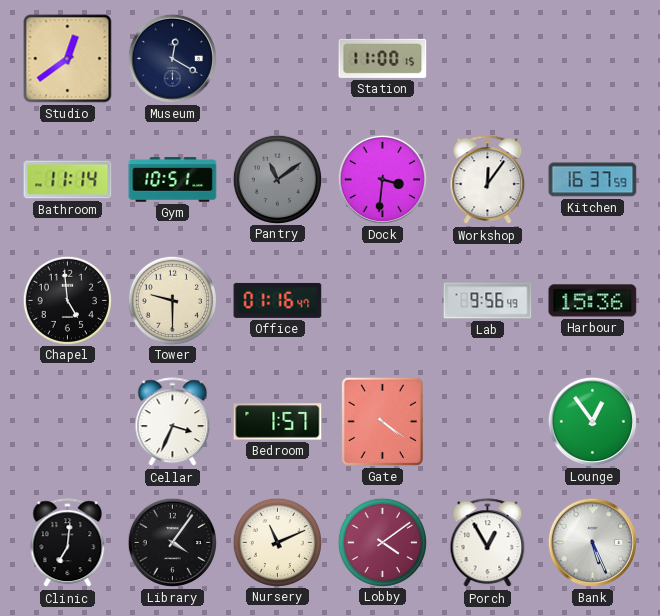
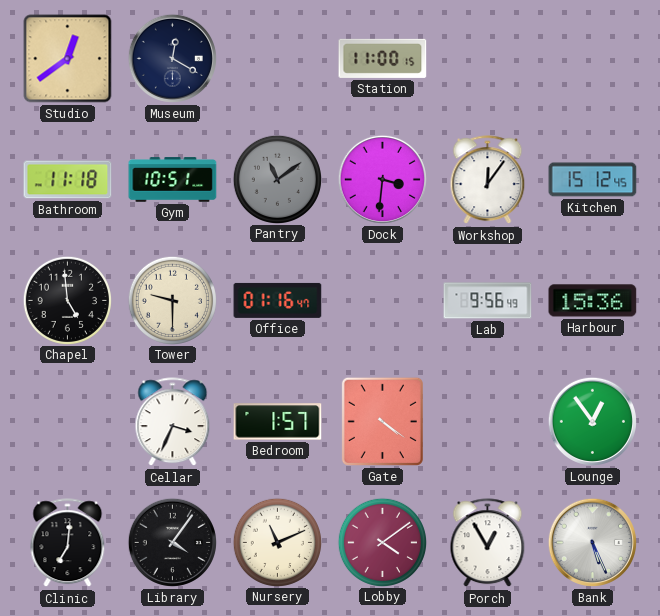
Bathroom: 11:14 -> 11:18
Kitchen: 16:37 -> 15:12
